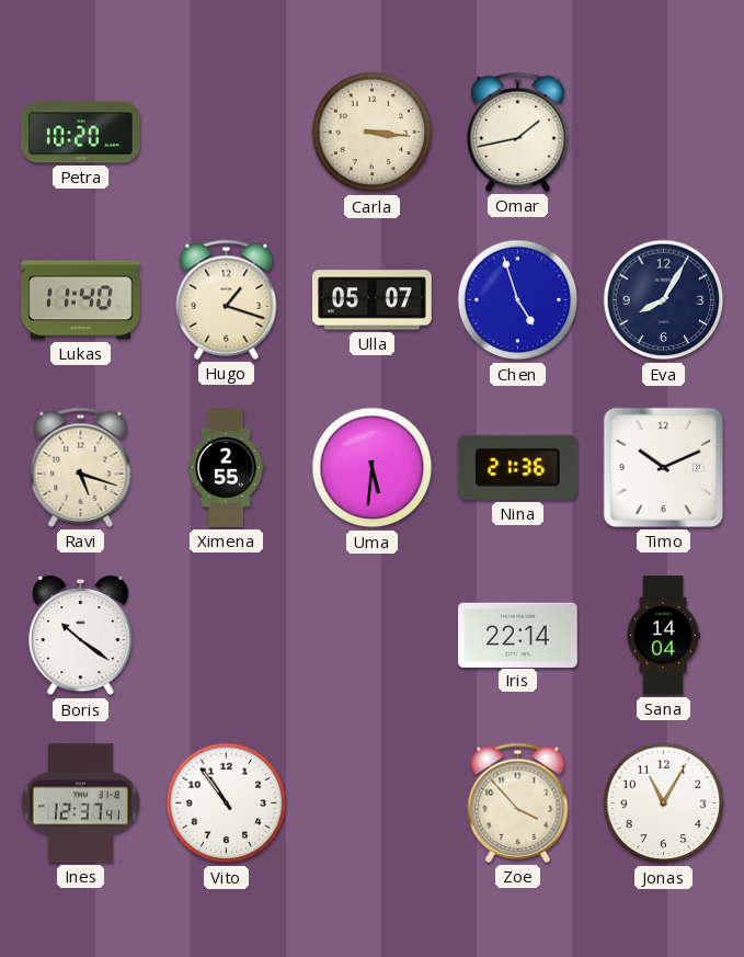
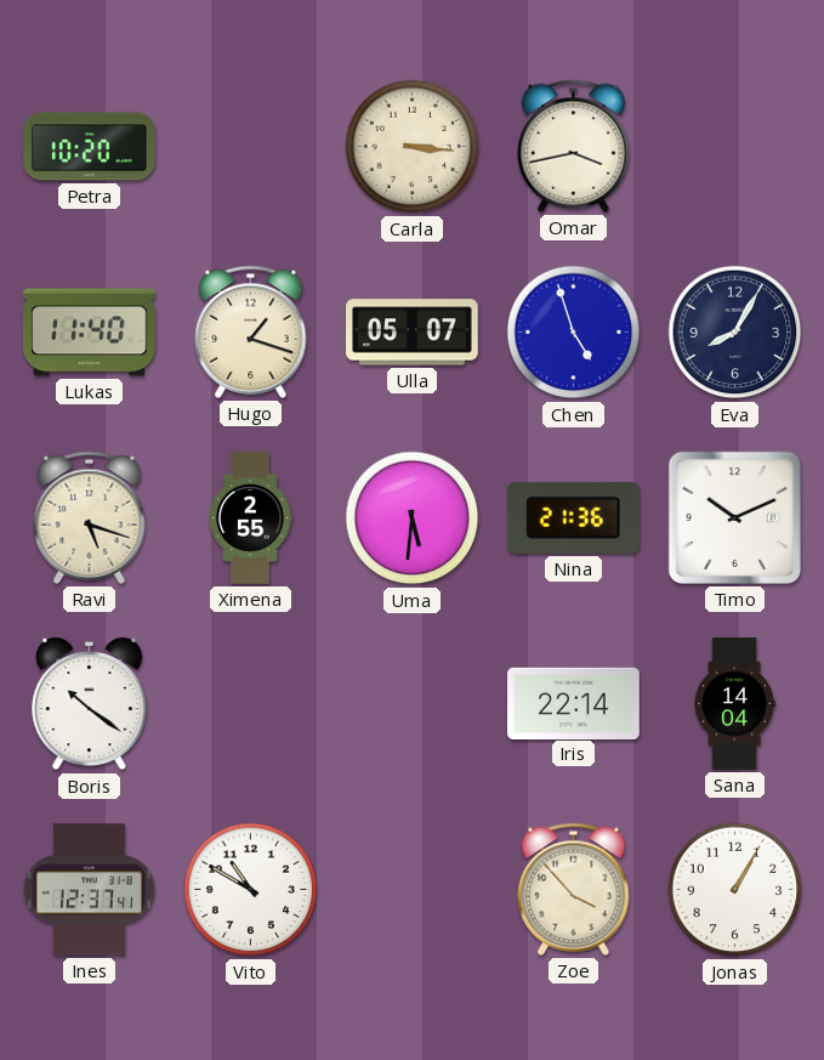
Omar: 1:43 -> 3:43
Vito: 10:54 -> 10:50
Jonas: 11:05 -> 1:05
